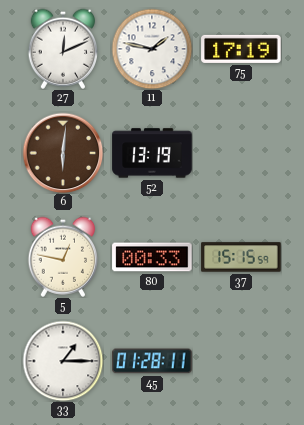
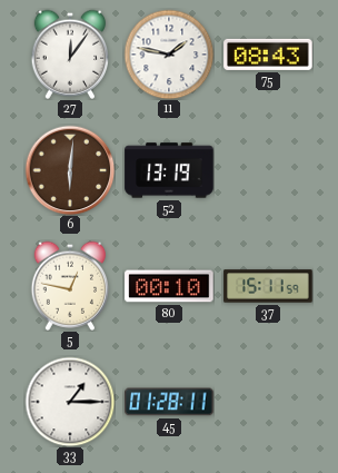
27: 12:11 -> 12:06
75: 17:19 -> 08:43
80: 00:33 -> 00:10
37: 15:15 -> 15:11
